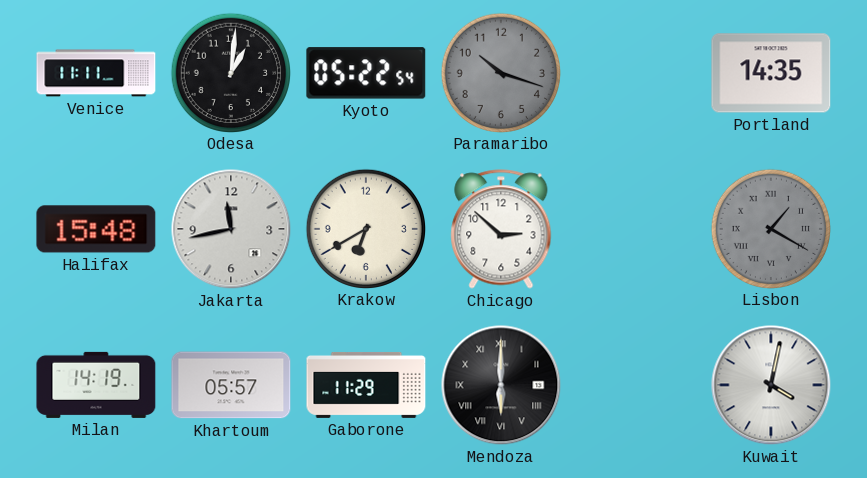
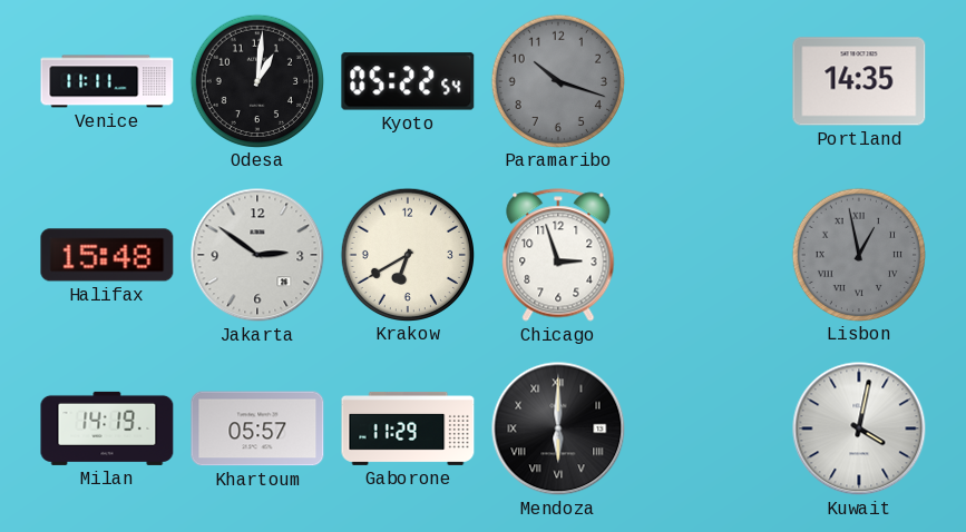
Jakarta: 11:43 -> 2:51
Chicago: 2:52 -> 2:57
Lisbon: 1:20 -> 12:58
